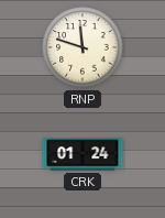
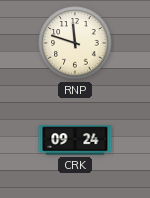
CRK: 01:24 -> 09:24
